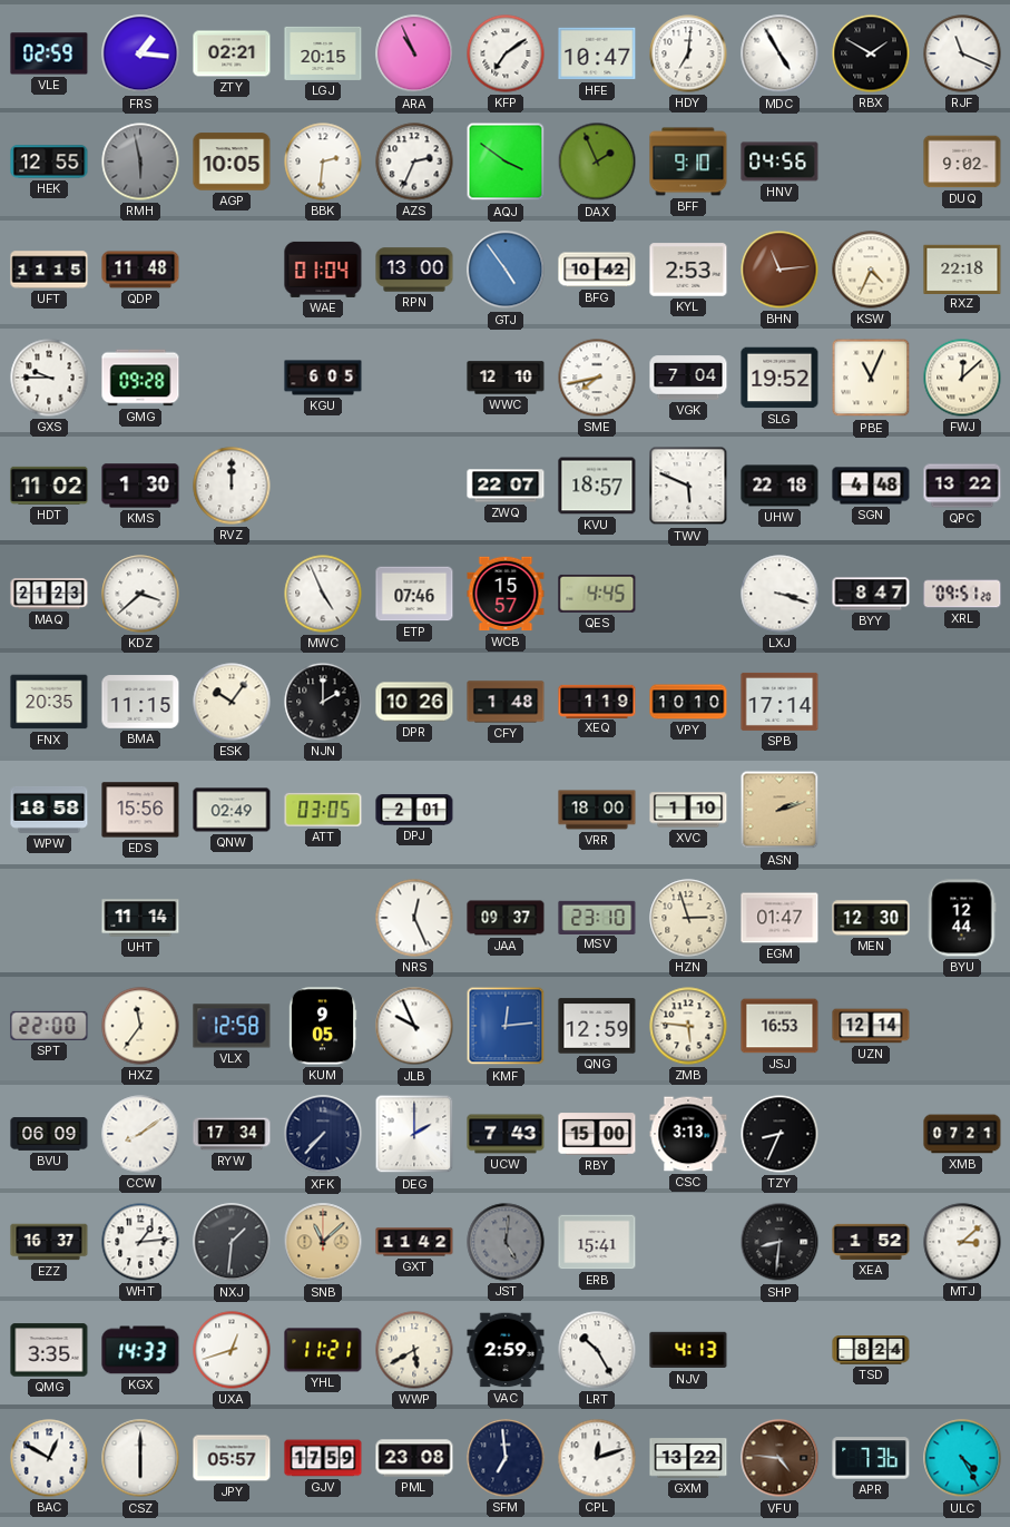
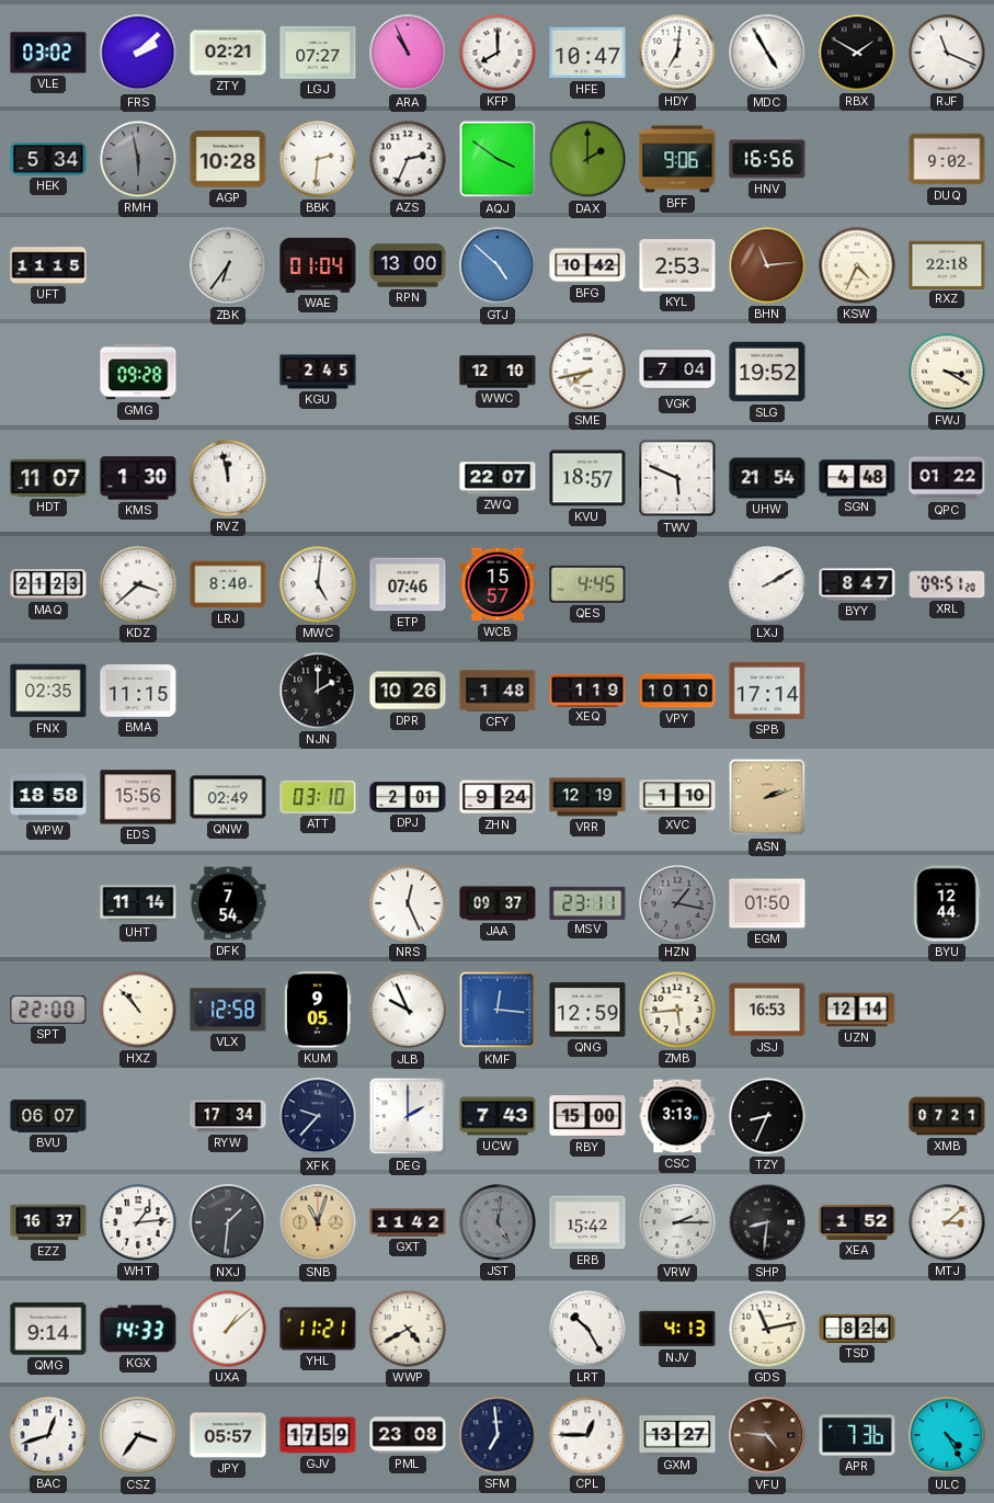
VLE: 02:59 -> 03:02
FRS: 1:16 -> 2:08
LGJ: 20:15 -> 07:27
KFP: 7:09 -> 8:00
HEK: 12:55 -> 5:34
AGP: 10:05 -> 10:28
DAX: 1:56 -> 2:00
BFF: 9:10 -> 9:06
HNV: 04:56 -> 16:56
QDP: 11:48 -> none
ZBK: none -> 6:36
GTJ: 4:54 -> 4:52
GXS: 9:45 -> none
KGU: 6:05 -> 2:45
PBE: 11:04 -> none
FWJ: 12:08 -> 3:20
HDT: 11:02 -> 11:07
RVZ: 12:00 -> 11:58
UHW: 22:18 -> 21:54
QPC: 13:22 -> 01:22
LRJ: none -> 8:40
MWC: 4:56 -> 5:01
LXJ: 3:18 -> 2:10
FNX: 20:35 -> 02:35
ESK: 10:06 -> none
ATT: 03:05 -> 03:10
ZHN: none -> 9:24
VRR: 18:00 -> 12:19
DFK: none -> 7:54
MSV: 23:10 -> 23:11
HZN: 2:57 -> 1:17
HZN dial: cream -> grey
EGM: 01:47 -> 01:50
MEN: 12:30 -> none
HXZ: 11:36 -> 10:53
KMF: 12:14 -> 12:16
ZMB: 5:46 -> 5:44
BVU: 06:09 -> 06:07
CCW: 8:09 -> none
XFK: 7:37 -> 9:37
SNB: 11:08 -> 11:03
ERB: 15:41 -> 15:42
VRW: none -> 2:15
QMG: 3:35 -> 9:14
UXA: 12:42 -> 1:08
WWP: 5:40 -> 4:40
VAC: 2:59 -> none
GDS: none -> 11:13
BAC: 12:50 -> 12:42
CSZ: 6:00 -> 3:36
CPL: 12:12 -> 12:45
GXM: 13:22 -> 13:27
